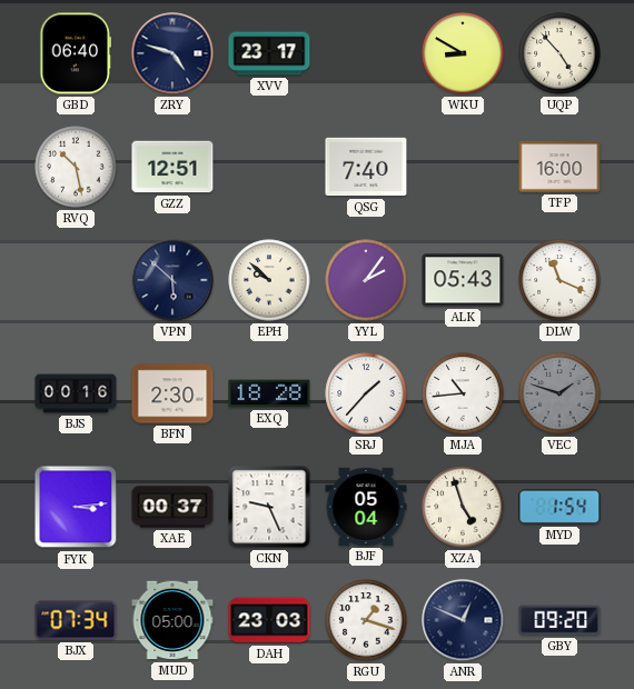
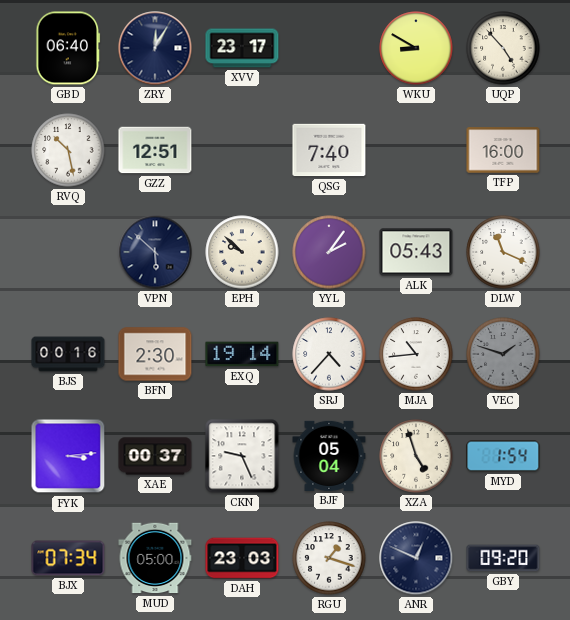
ZRY: 4:48 -> 12:05
EXQ: 18:28 -> 19:14
SRJ: 1:37 -> 4:37
